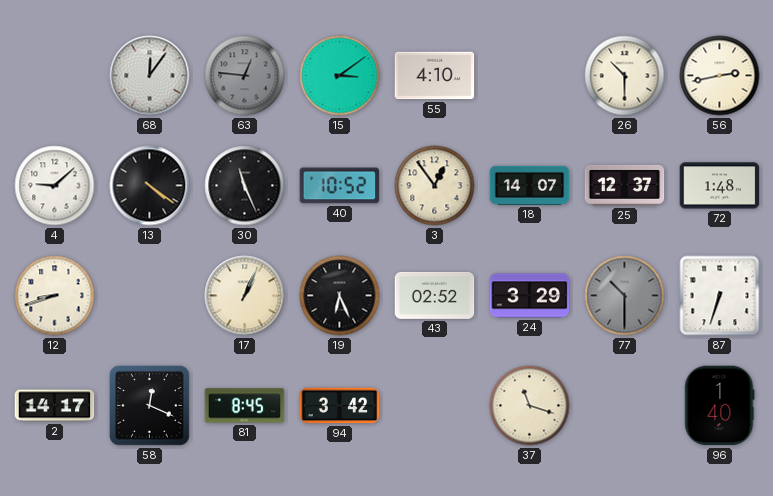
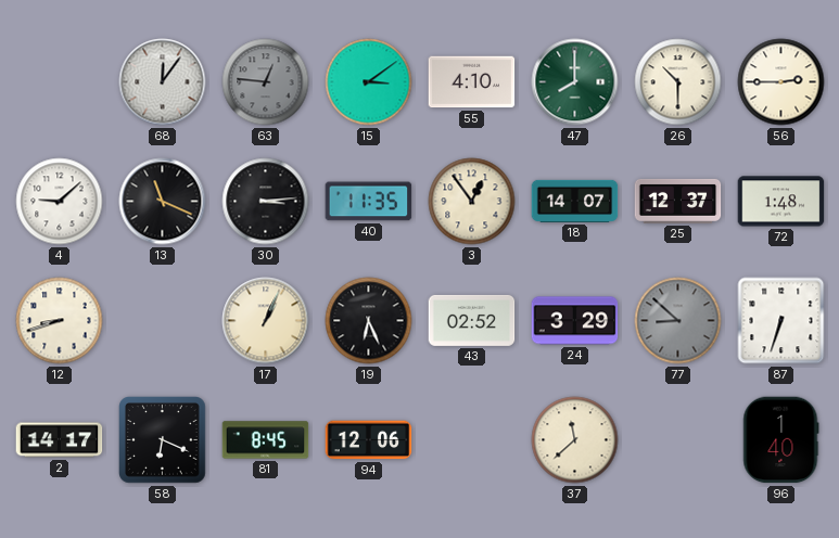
47: none -> 8:00
56: 2:43 -> 2:45
13: 4:21 -> 11:19
30: 11:26 -> 3:14
40: 10:52 -> 11:35
77: 10:30 -> 8:52
58: 12:19 -> 6:19
94: 3:42 -> 12:06
37: 11:18 -> 11:38
